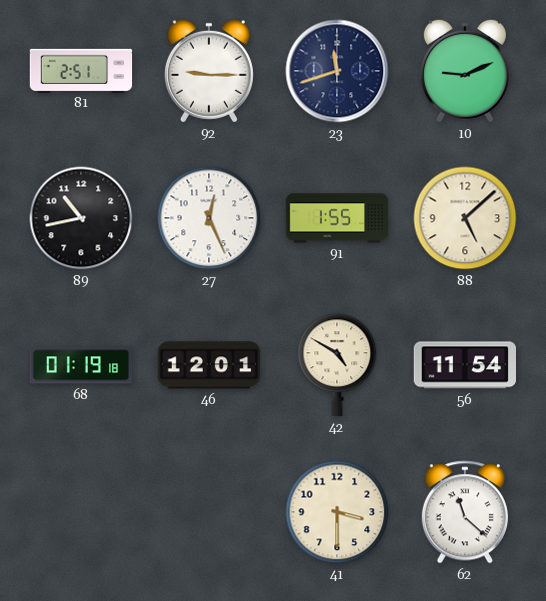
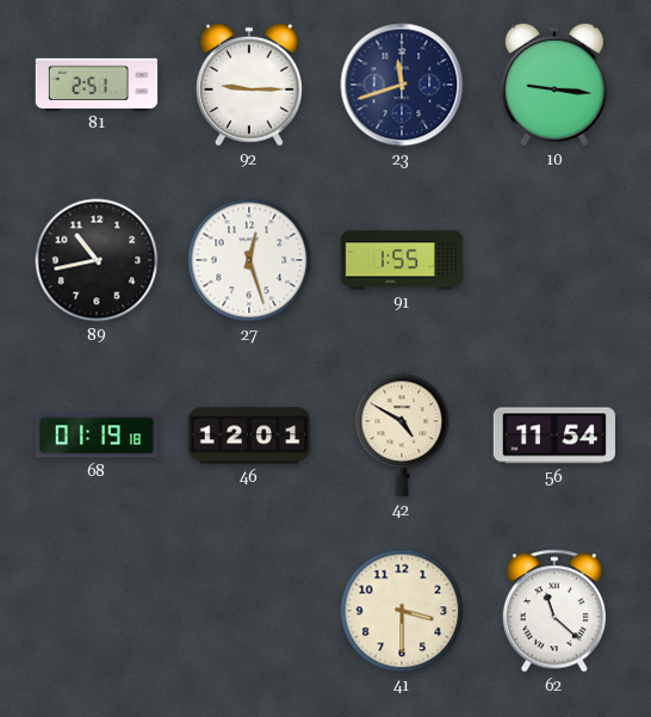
10: 9:11 -> 9:16
27: 12:26 -> 12:27
88: 5:08 -> none
